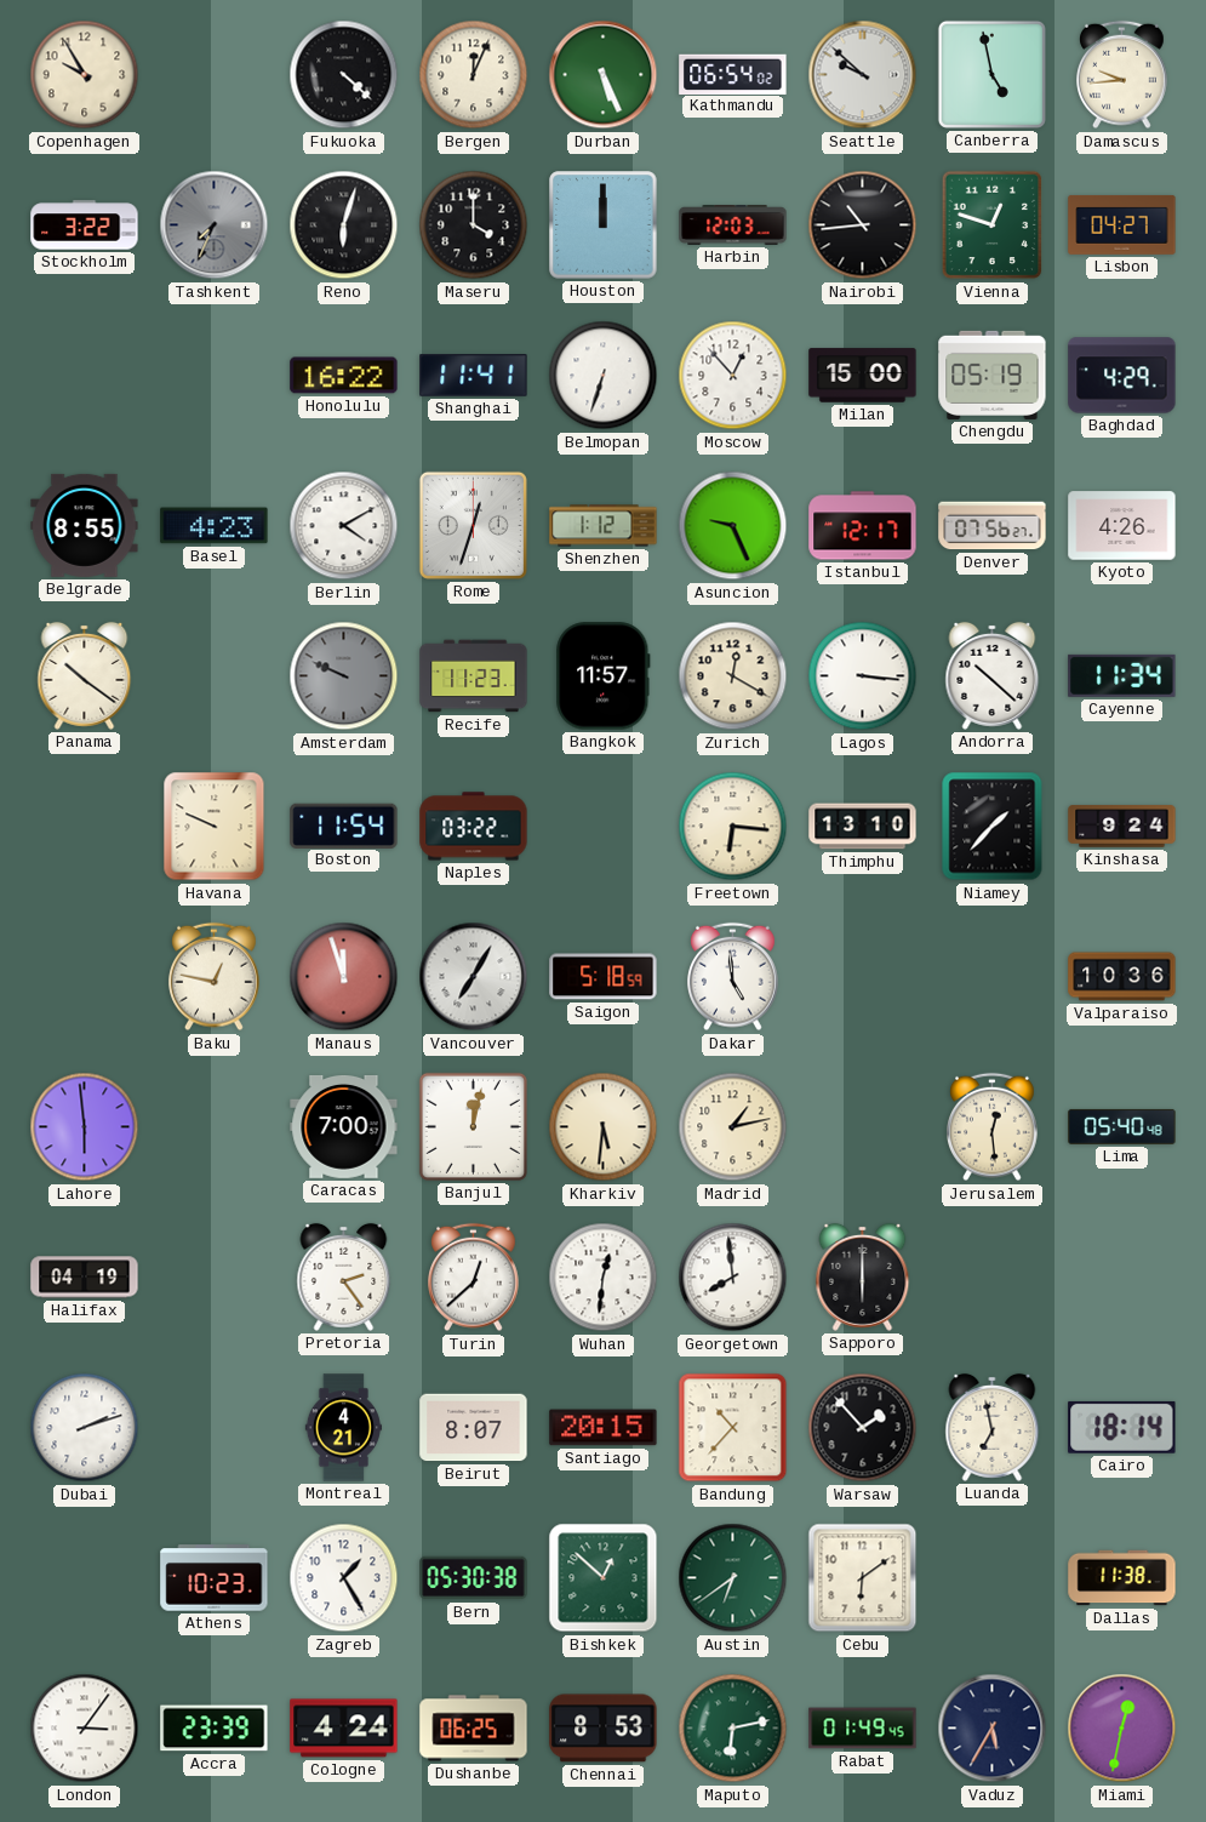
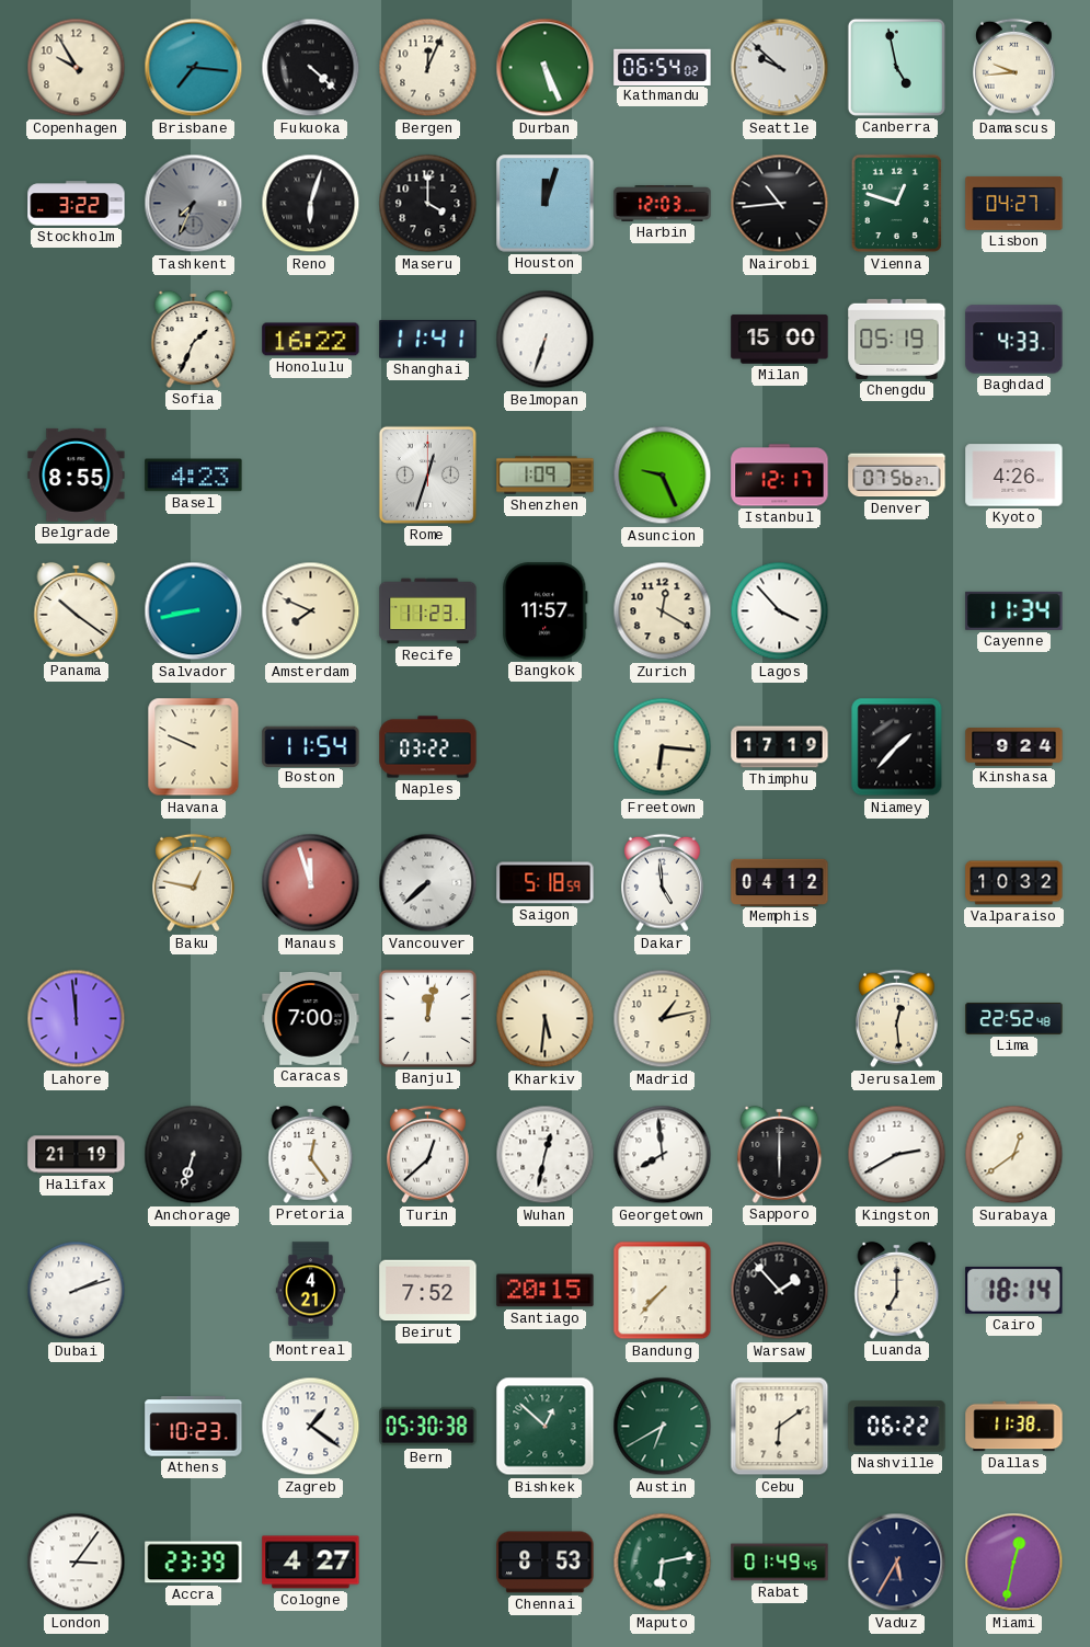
Brisbane: none -> 7:16
Houston: 12:00 -> 12:03
Sofia: none -> 1:34
Moscow: 12:53 -> none
Baghdad: 4:29 -> 4:33
Berlin: 4:10 -> none
Shenzhen: 1:12 -> 1:09
Salvador: none -> 8:43
Amsterdam: 9:49 -> 7:49
Amsterdam dial: grey -> cream
Lagos: 3:16 -> 3:53
Andorra: 10:22 -> none
Thimphu: 13:10 -> 17:19
Vancouver: 7:05 -> 7:38
Memphis: none -> 04:12
Valparaiso: 10:36 -> 10:32
Lahore: 5:59 -> 11:59
Lima: 05:40 -> 22:52
Halifax: 04:19 -> 21:19
Anchorage: none -> 6:33
Pretoria: 2:24 -> 12:24
Wuhan: 12:31 -> 12:32
Kingston: none -> 2:40
Surabaya: none -> 12:39
Beirut: 8:07 -> 7:52
Bandung: 10:37 -> 7:37
Luanda: 6:58 -> 7:00
Zagreb: 1:25 -> 1:21
Austin: 6:39 -> 6:40
Nashville: none -> 06:22
Cologne: 4:24 -> 4:27
Dushanbe: 06:25 -> none
